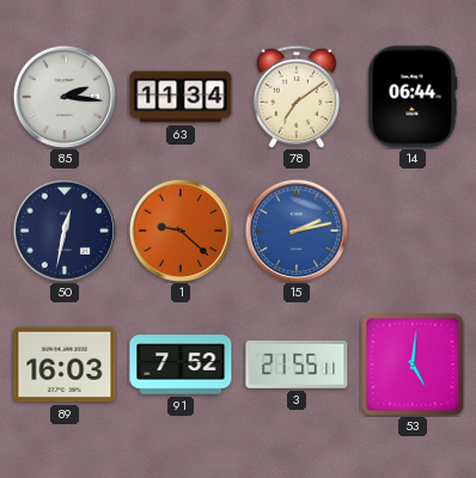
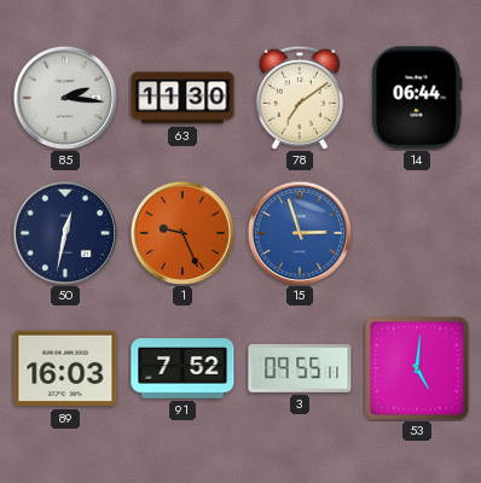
63: 11:34 -> 11:30
1: 9:22 -> 9:26
15: 2:13 -> 2:57
3: 21:55 -> 09:55
